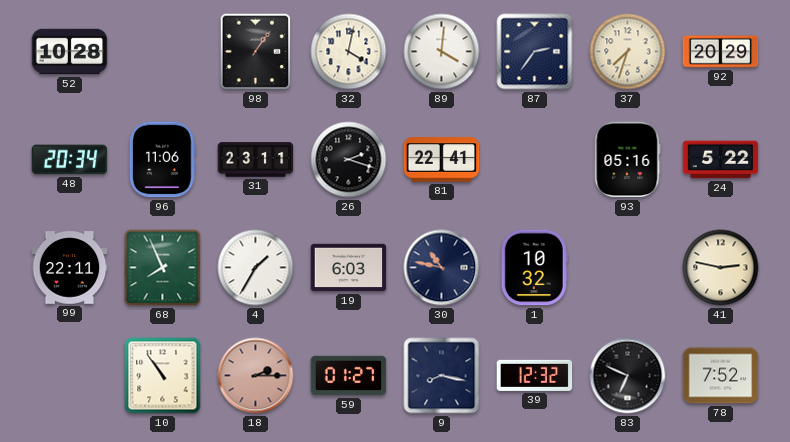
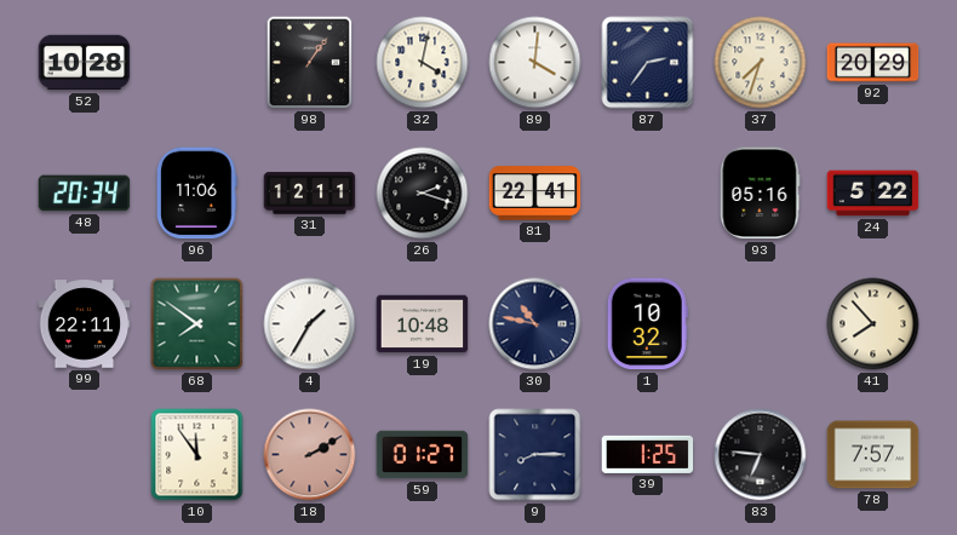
31: 23:11 -> 12:11
68: 7:56 -> 7:51
19: 6:03 -> 10:48
41: 2:47 -> 7:53
10: 10:54 -> 11:54
18: 2:15 -> 2:10
9: 8:17 -> 8:15
39: 12:32 -> 1:25
83: 6:49 -> 6:46
78: 7:52 -> 7:57
